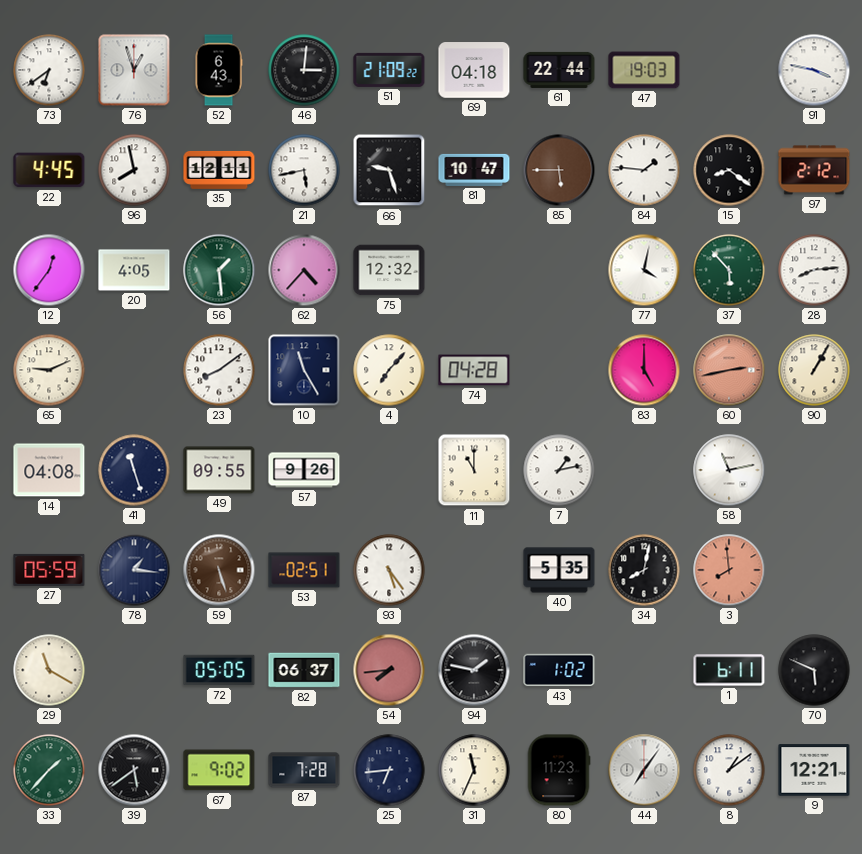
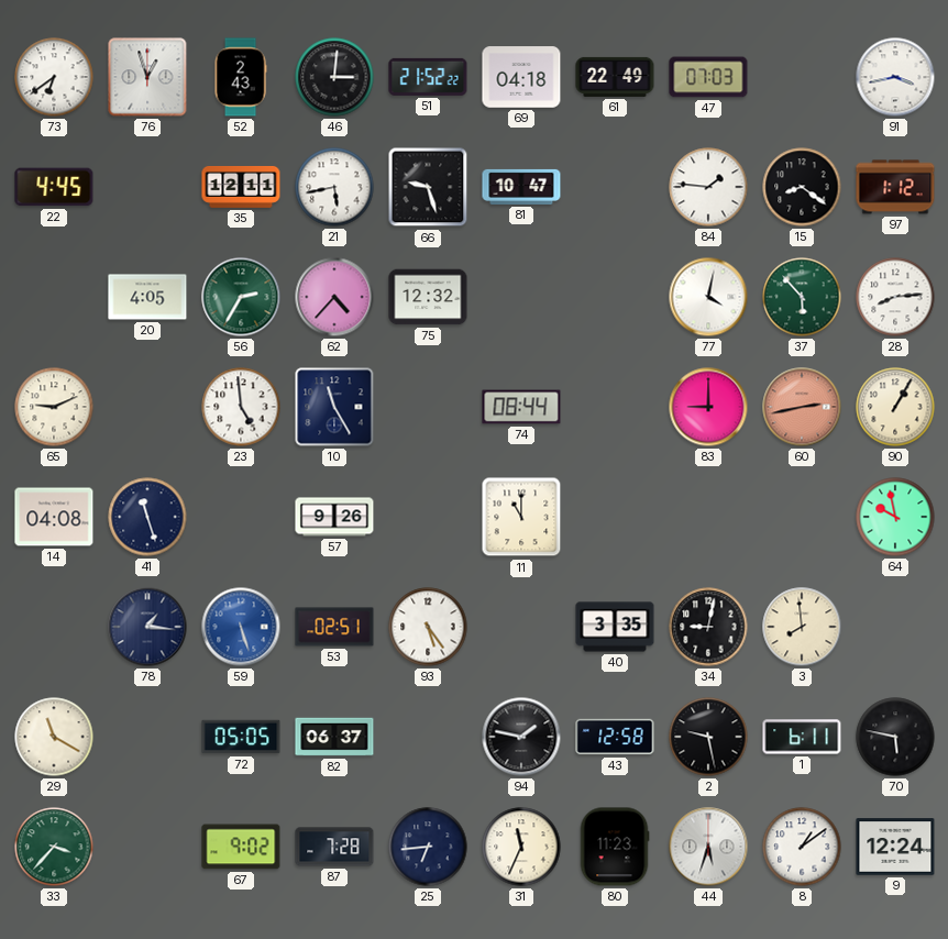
52: 6:43 -> 2:43
51: 21:09 -> 21:52
61: 22:44 -> 22:49
47: 19:03 -> 07:03
91: 3:47 -> 3:43
96: 7:58 -> none
85: 5:45 -> none
97: 2:12 -> 1:12
12: 12:36 -> none
56: 1:29 -> 2:35
23: 8:09 -> 4:59
4: 7:07 -> none
74: 04:28 -> 08:44
83: 5:00 -> 9:00
49: 09:55 -> none
7: 1:13 -> none
58: 11:13 -> none
64: none -> 9:58
27: 05:59 -> none
59 dial: brown -> blue
40: 5:35 -> 3:35
34: 8:02 -> 9:02
3 dial: salmon -> cream
54: 7:44 -> none
43: 1:02 -> 12:58
2: none -> 9:28
70: 5:49 -> 5:47
33: 1:37 -> 3:37
39: 5:39 -> none
44: 7:06 -> 5:33
9: 12:21 -> 12:24
